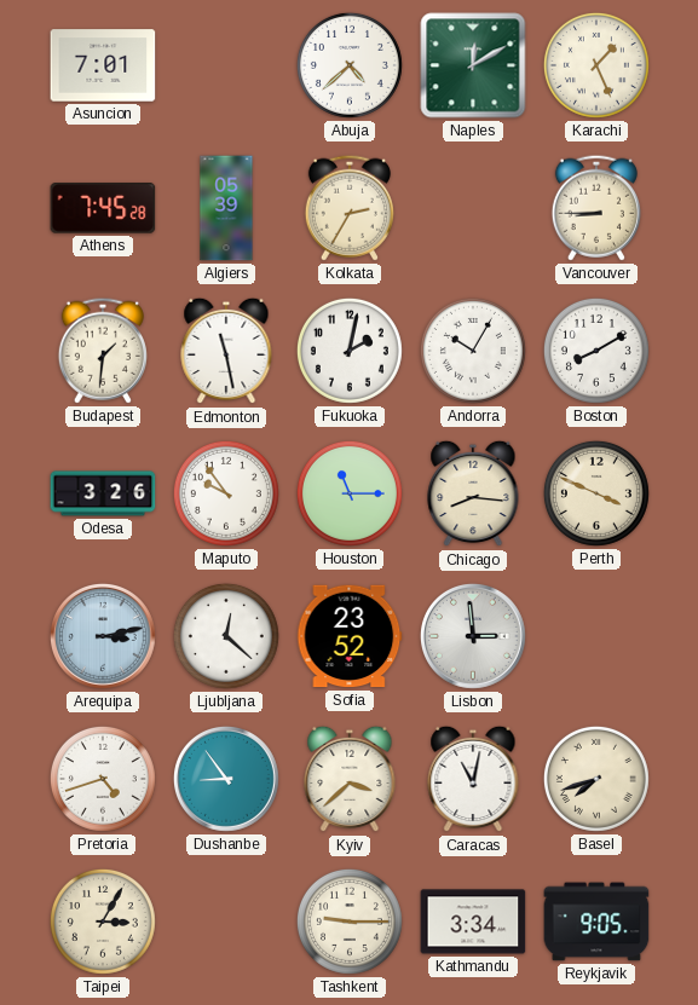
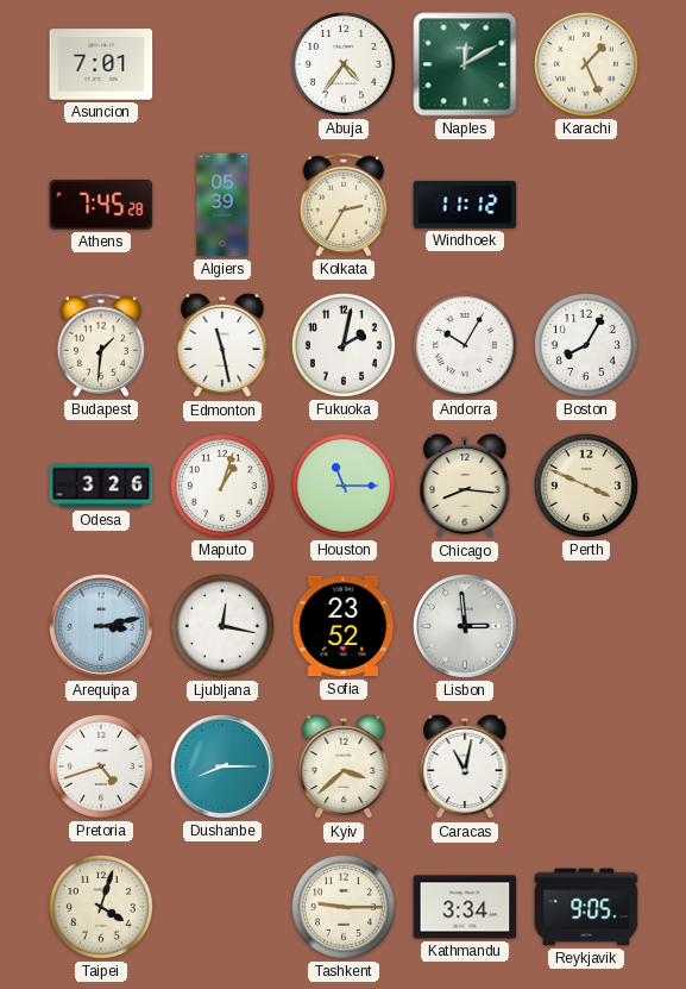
Abuja: 4:38 -> 4:36
Windhoek: none -> 11:12
Vancouver: 8:45 -> none
Boston: 8:10 -> 8:05
Maputo: 9:54 -> 1:03
Ljubljana: 12:22 -> 12:17
Dushanbe: 8:54 -> 8:15
Basel: 7:42 -> none
Taipei: 3:05 -> 4:03
